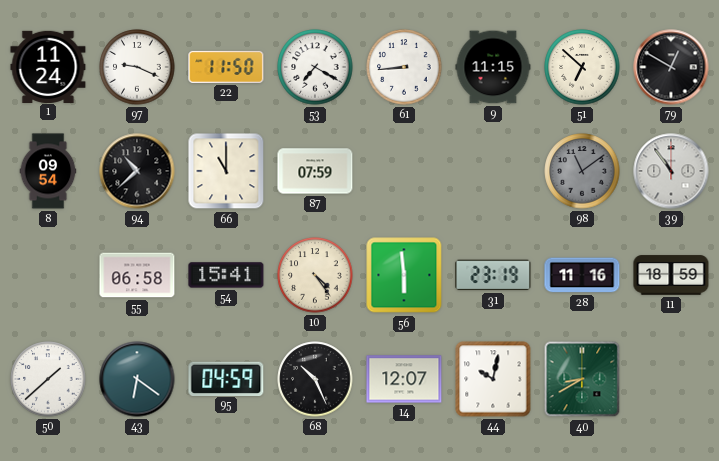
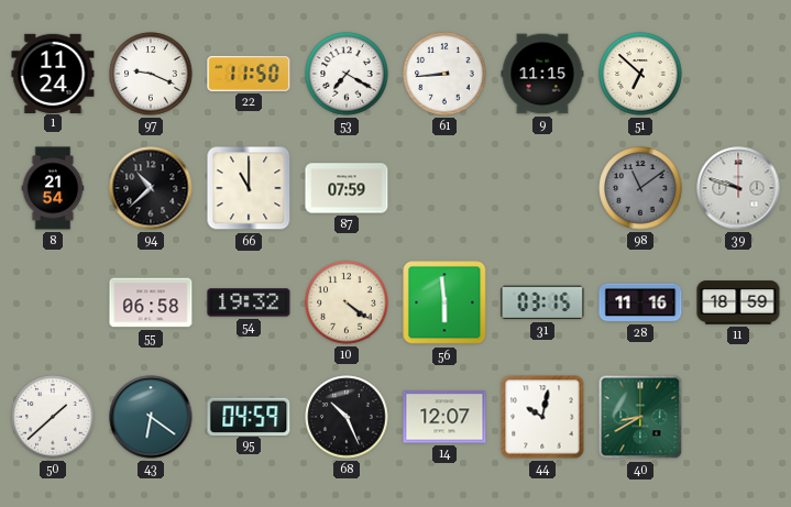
79: 12:50 -> none
8: 09:54 -> 21:54
39: 10:54 -> 9:48
54: 15:41 -> 19:32
10: 4:24 -> 4:21
31: 23:19 -> 03:15
